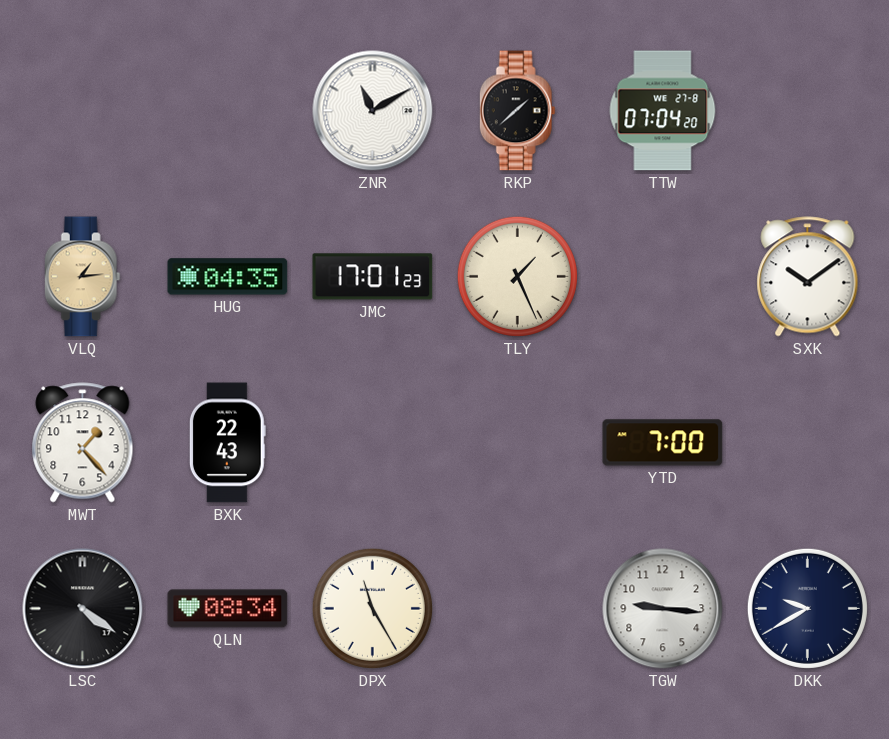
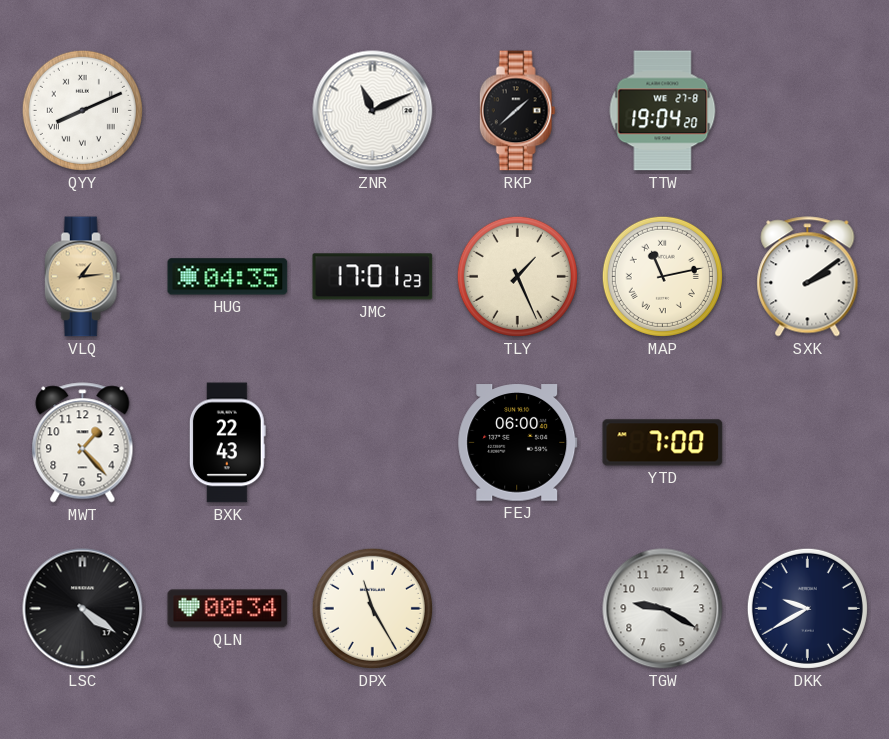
QYY: none -> 8:11
ZNR: 11:10 -> 11:11
TTW: 07:04 -> 19:04
MAP: none -> 11:13
SXK: 10:09 -> 2:09
FEJ: none -> 06:00
QLN: 08:34 -> 00:34
TGW: 9:16 -> 9:20
